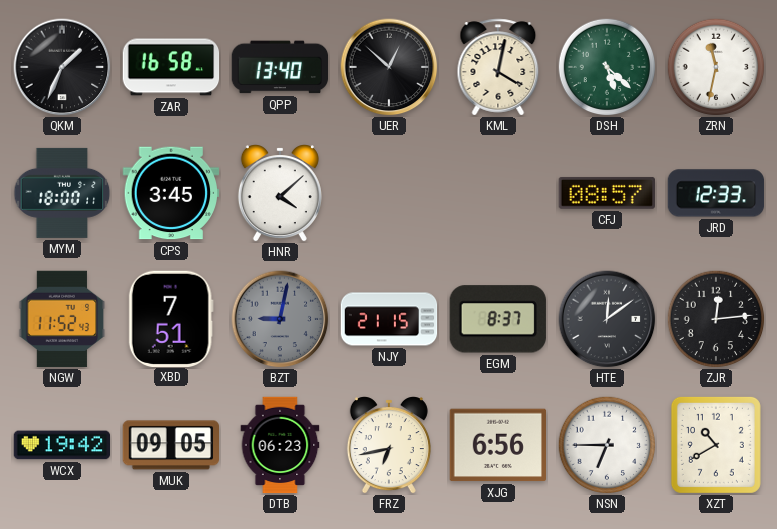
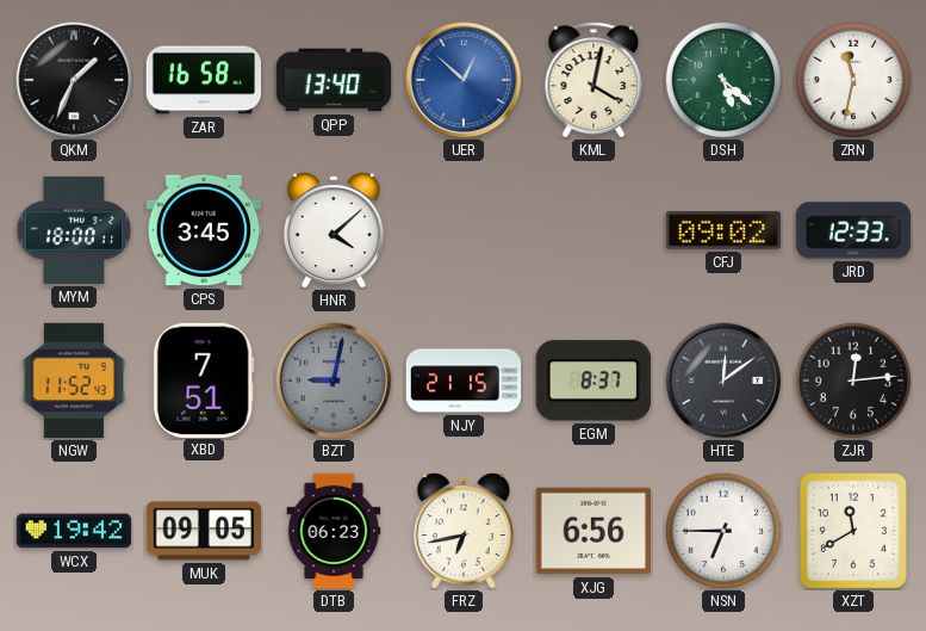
UER dial: black -> blue
CFJ: 08:57 -> 09:02
XZT: 10:40 -> 11:40
